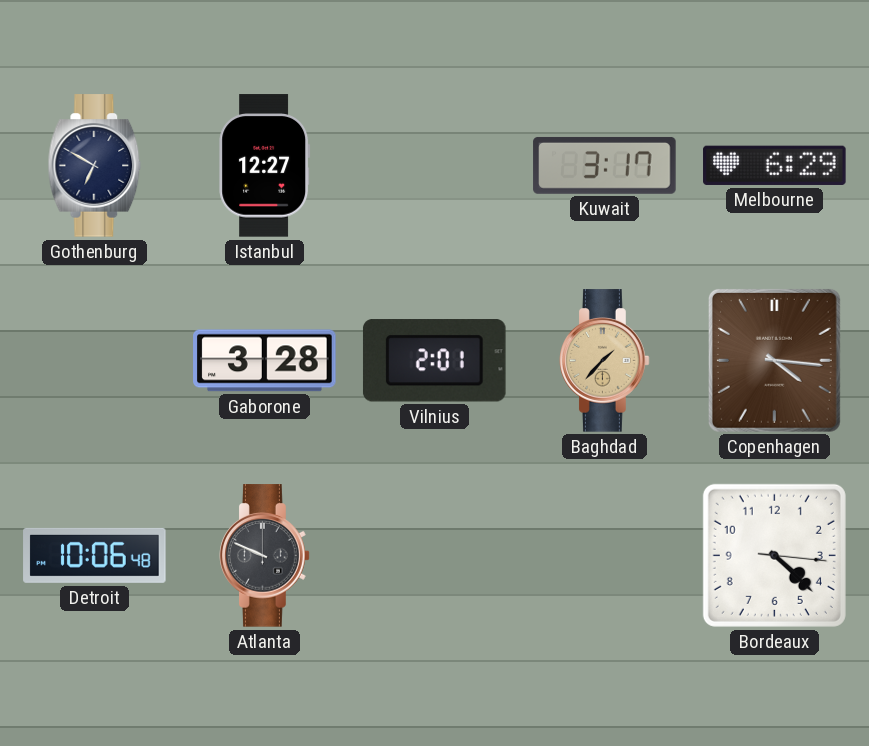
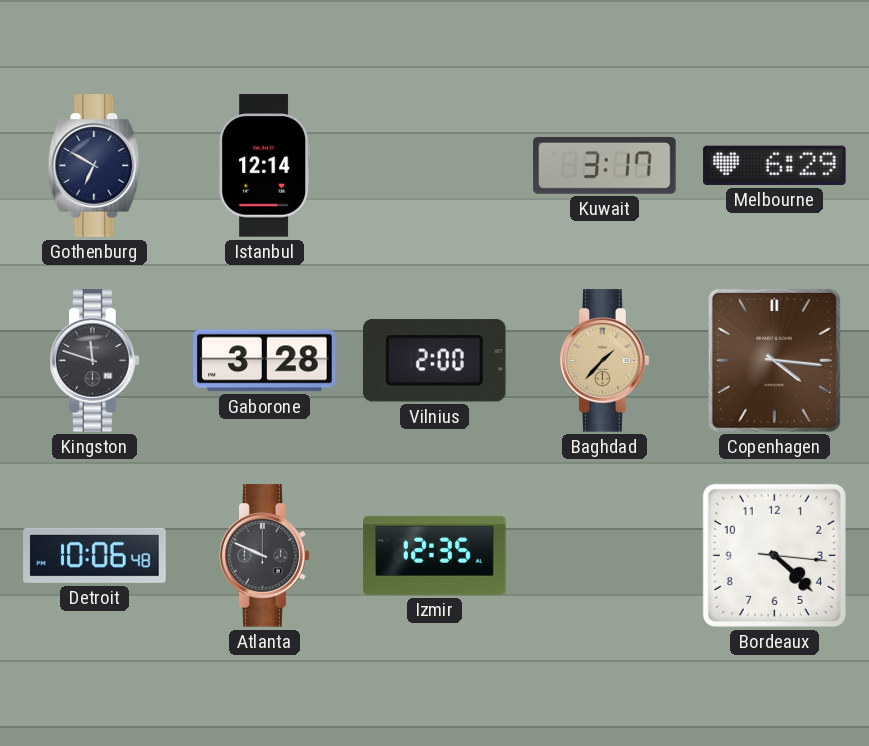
Istanbul: 12:27 -> 12:14
Kingston: none -> 11:48
Vilnius: 2:01 -> 2:00
Izmir: none -> 12:35
